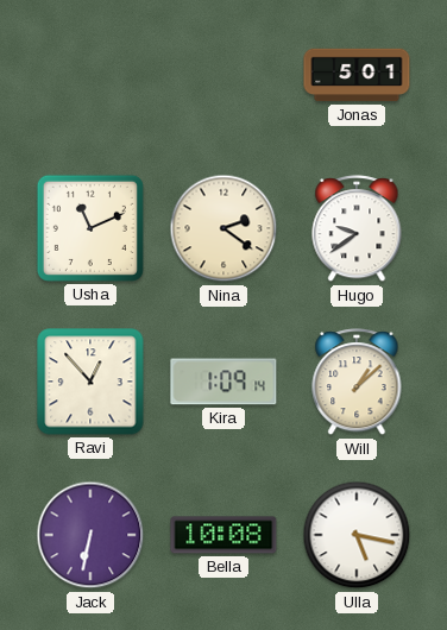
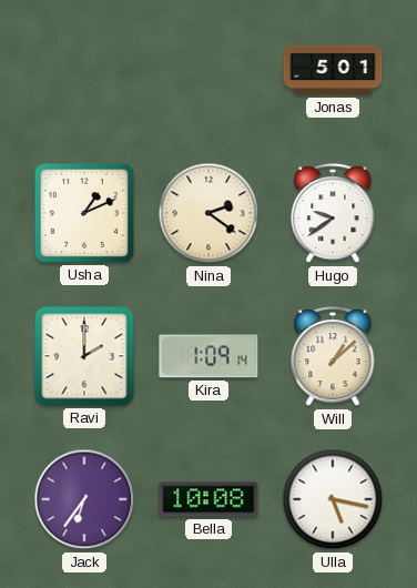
Usha: 11:11 -> 1:11
Ravi: 12:53 -> 2:00
Jack: 6:32 -> 6:36
